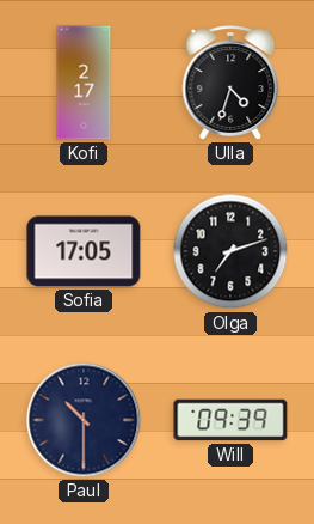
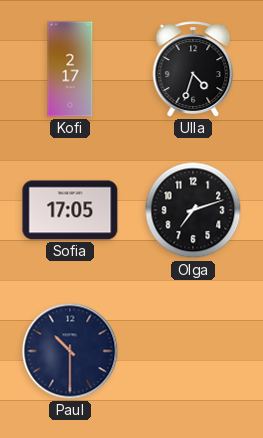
Will: 09:39 -> none
